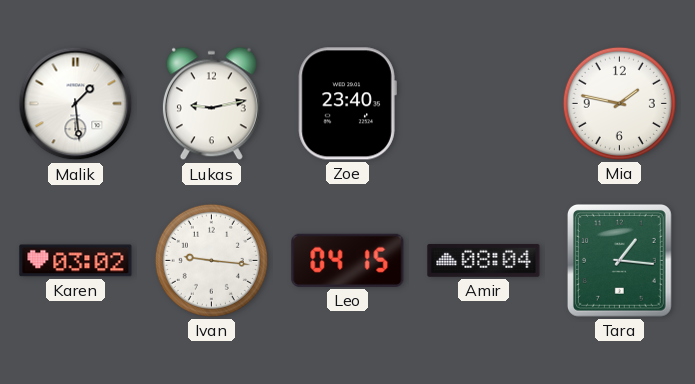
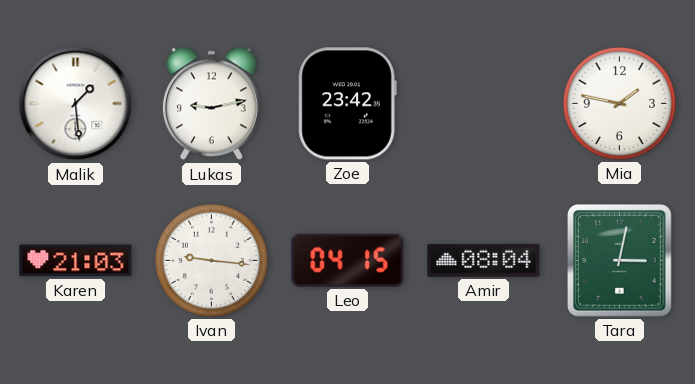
Zoe: 23:40 -> 23:42
Karen: 03:02 -> 21:03
Tara: 1:16 -> 3:02
